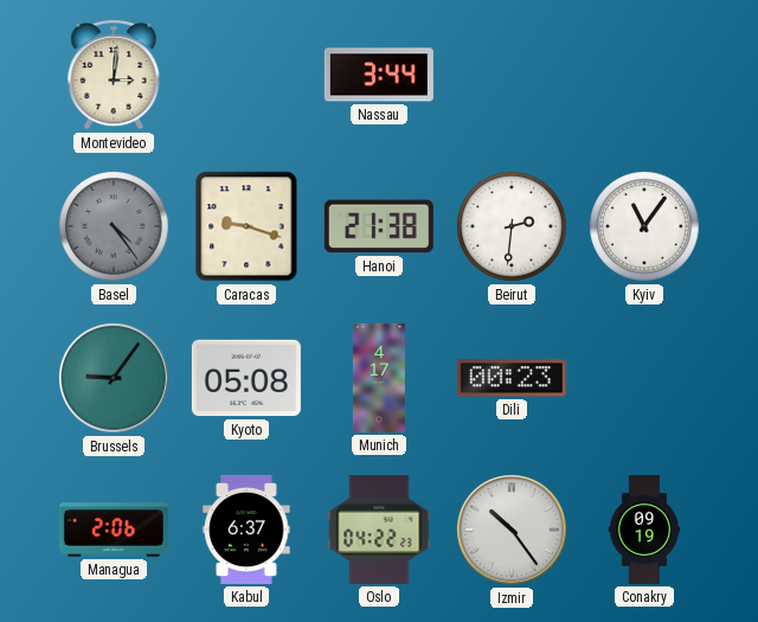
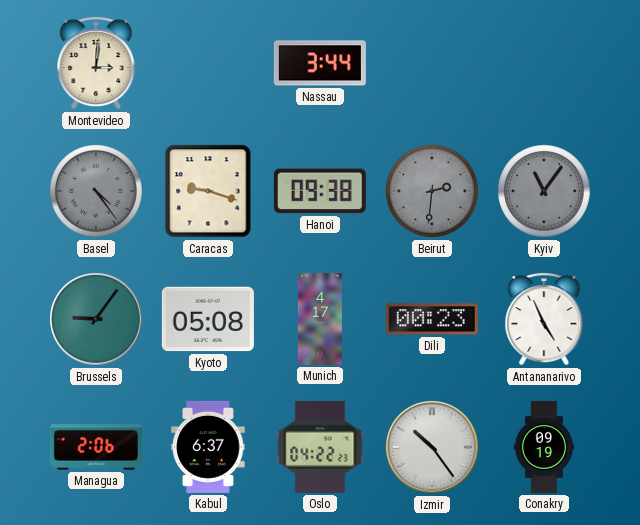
Hanoi: 21:38 -> 09:38
Beirut dial: white -> grey
Kyiv dial: white -> grey
Antananarivo: none -> 4:56
